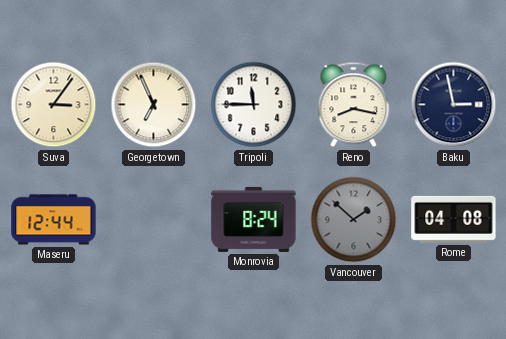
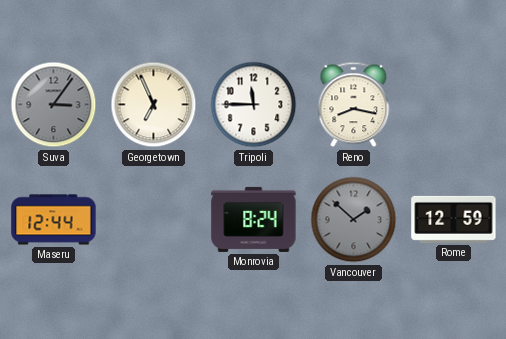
Suva dial: cream -> grey
Baku: 2:58 -> none
Rome: 04:08 -> 12:59
